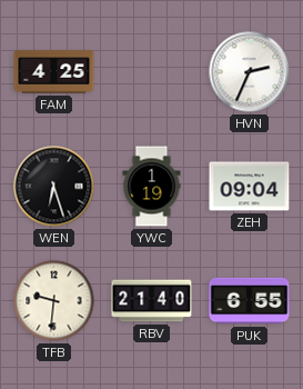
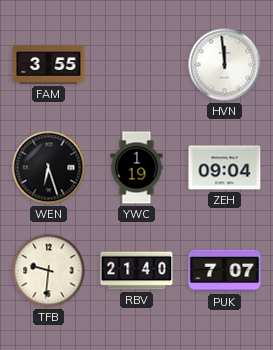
FAM: 4:25 -> 3:55
HVN: 2:34 -> 11:59
PUK: 6:55 -> 7:07
